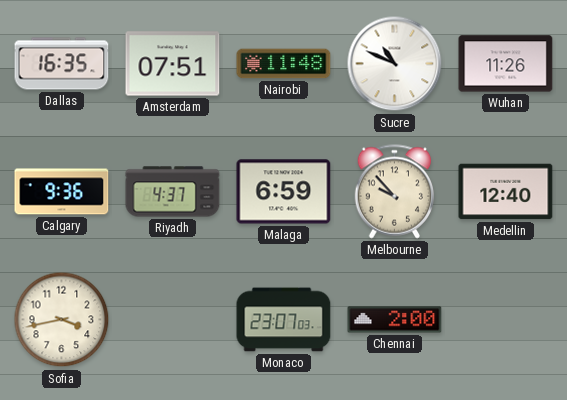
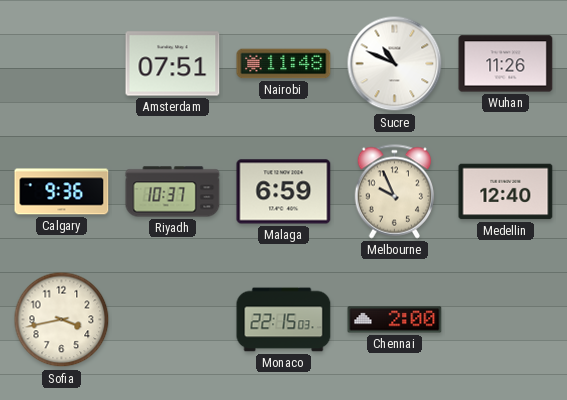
Dallas: 16:35 -> none
Riyadh: 4:37 -> 10:37
Melbourne: 9:53 -> 9:56
Monaco: 23:07 -> 22:15
